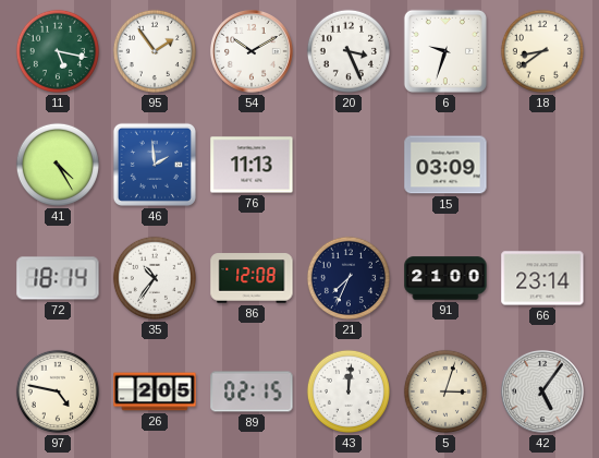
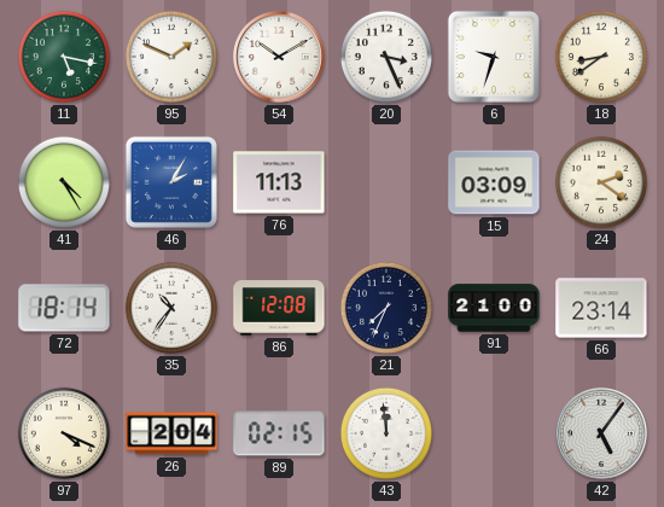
95: 1:54 -> 1:49
46: 1:59 -> 2:05
24: none -> 2:21
97: 4:47 -> 4:19
26: 2:05 -> 2:04
43: 12:01 -> 11:59
5: 3:03 -> none
